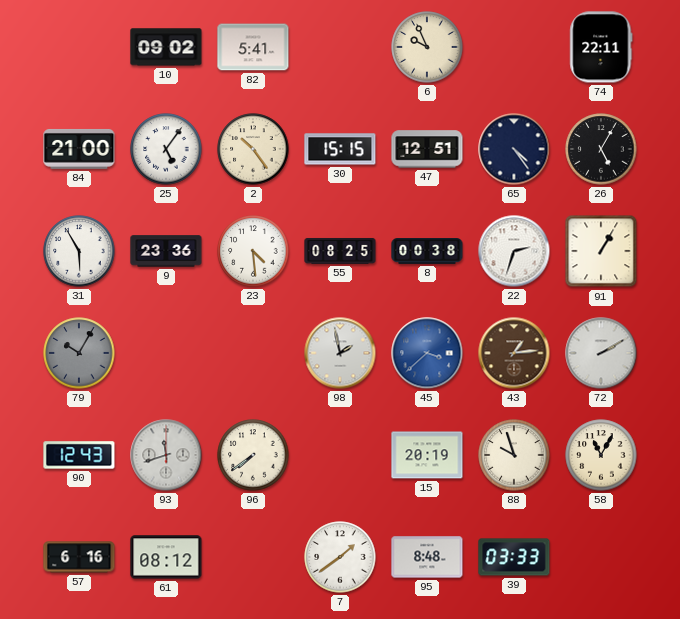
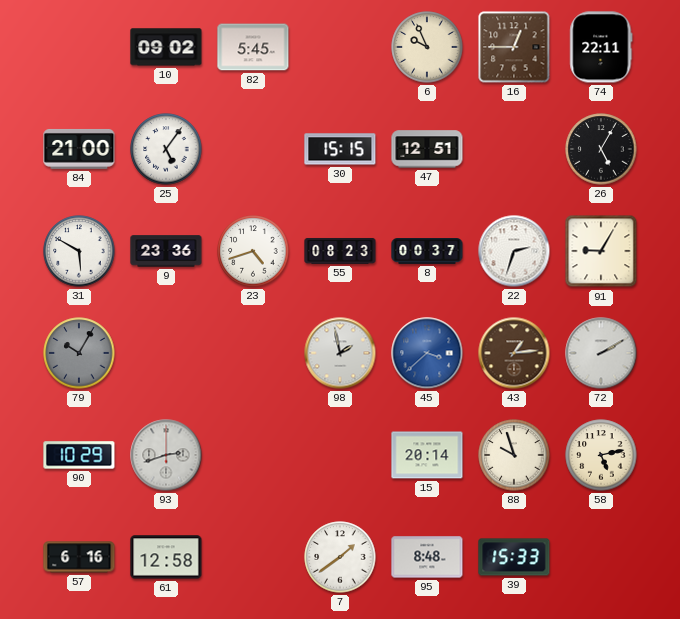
82: 5:41 -> 5:45
16: none -> 12:45
2: 10:24 -> none
65: 4:24 -> none
31: 5:55 -> 5:50
23: 4:29 -> 4:42
55: 08:25 -> 08:23
8: 00:38 -> 00:37
91: 1:05 -> 9:05
90: 12:43 -> 10:29
93: 11:42 -> 2:42
96: 7:39 -> none
15: 20:19 -> 20:14
58: 11:05 -> 5:13
61: 08:12 -> 12:58
39: 03:33 -> 15:33
